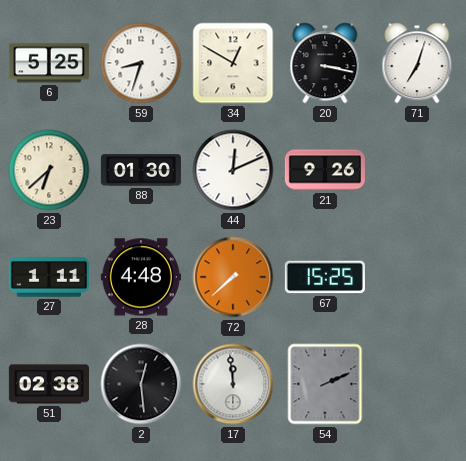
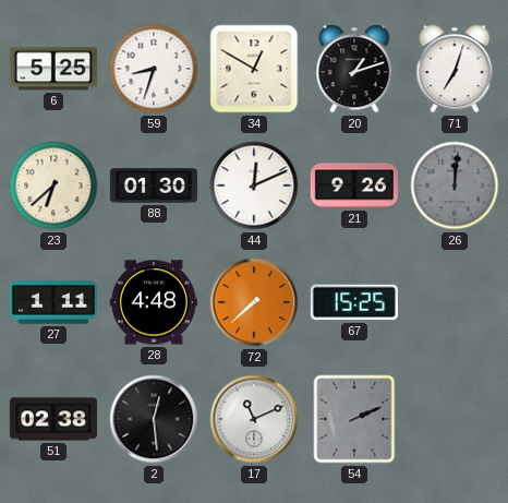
20: 3:17 -> 1:12
26: none -> 12:01
17: 11:59 -> 11:11
